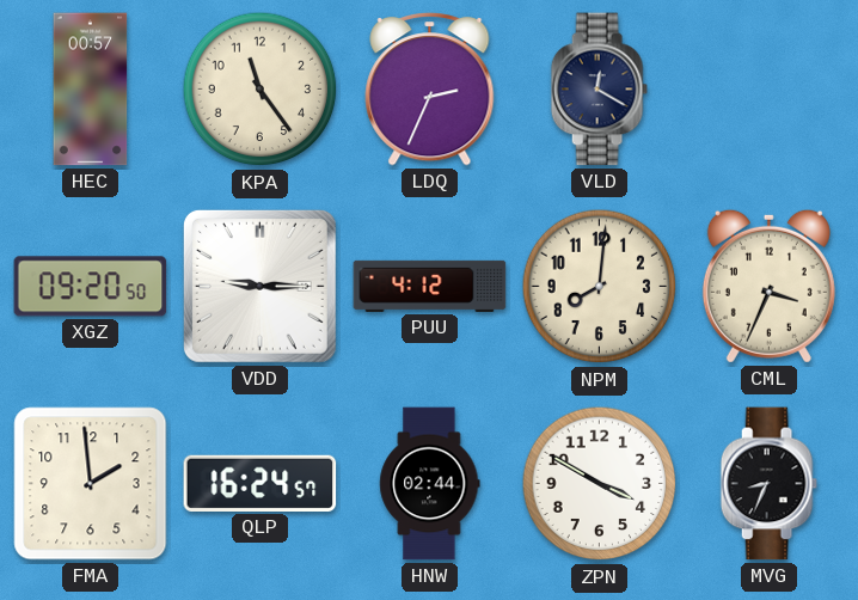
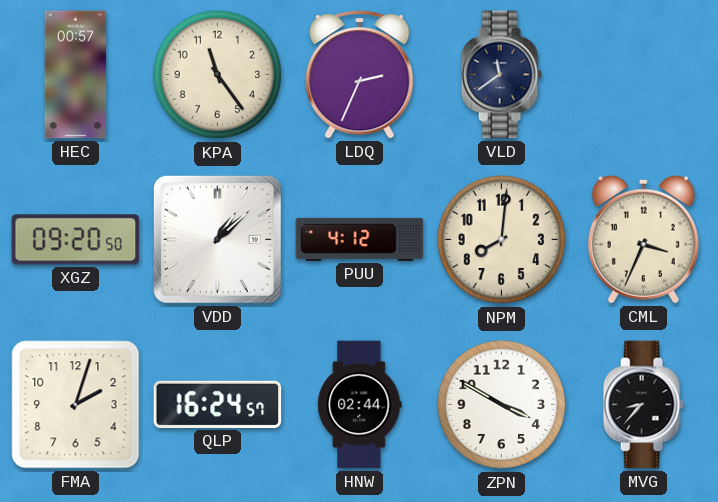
VLD: 12:20 -> 11:39
VDD: 9:15 -> 1:08
FMA: 1:59 -> 2:03
MVG: 8:34 -> 8:37
